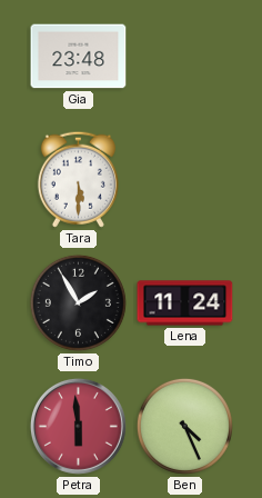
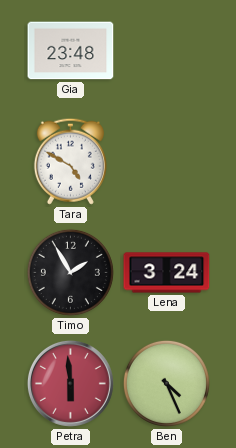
Tara: 5:30 -> 4:50
Lena: 11:24 -> 3:24
